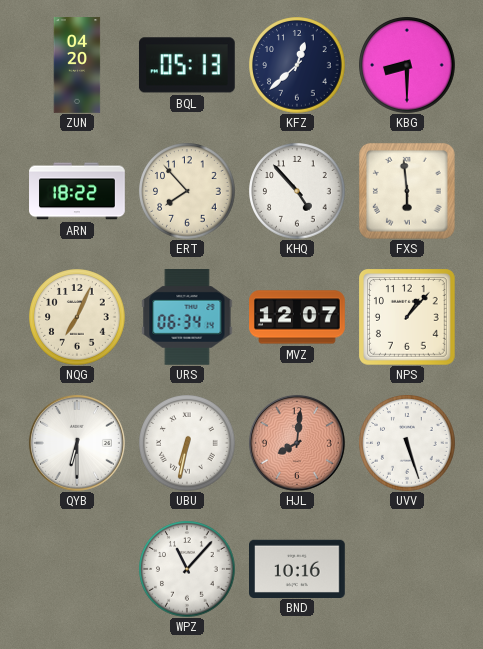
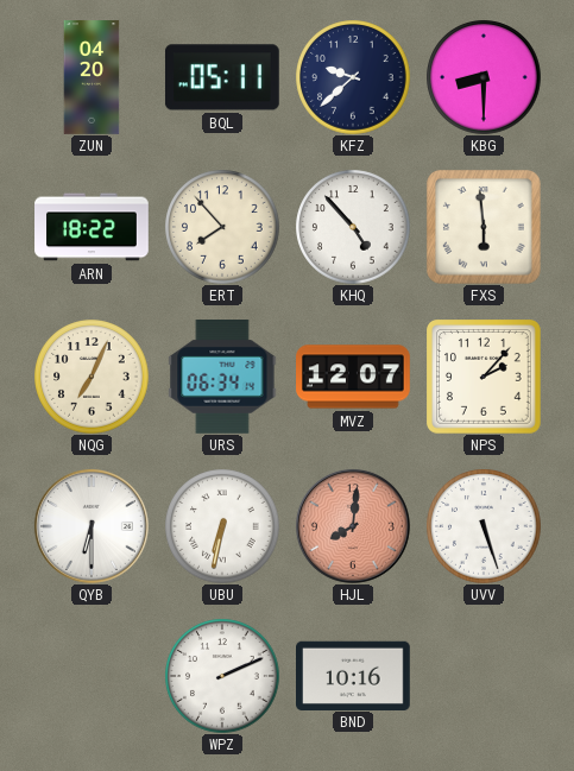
BQL: 05:13 -> 05:11
KFZ: 12:38 -> 9:38
NPS: 1:07 -> 2:07
WPZ: 11:07 -> 2:11
